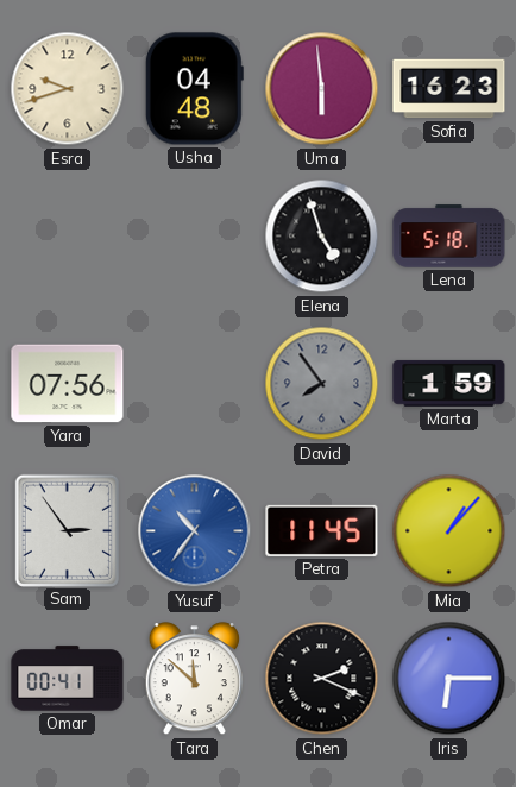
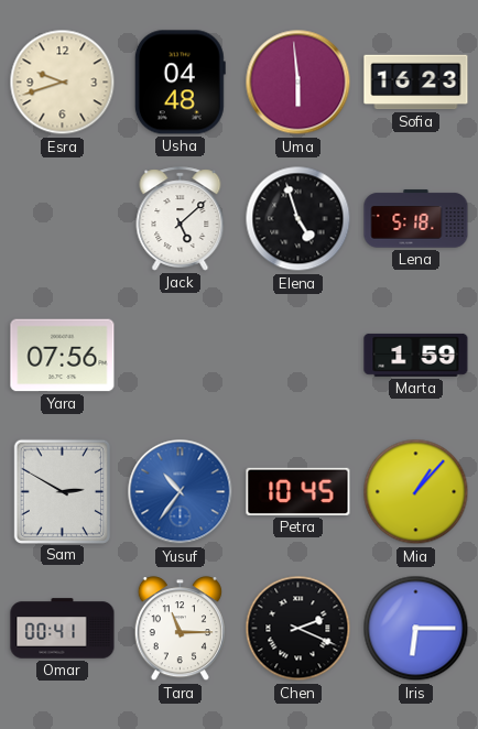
Jack: none -> 5:08
David: 7:54 -> none
Sam: 2:54 -> 2:50
Petra: 11:45 -> 10:45
Tara: 11:52 -> 11:15
